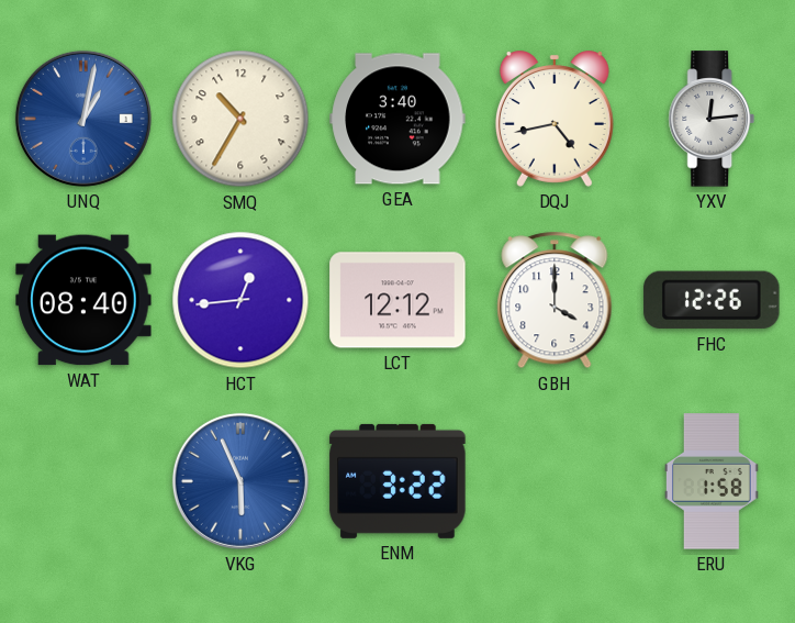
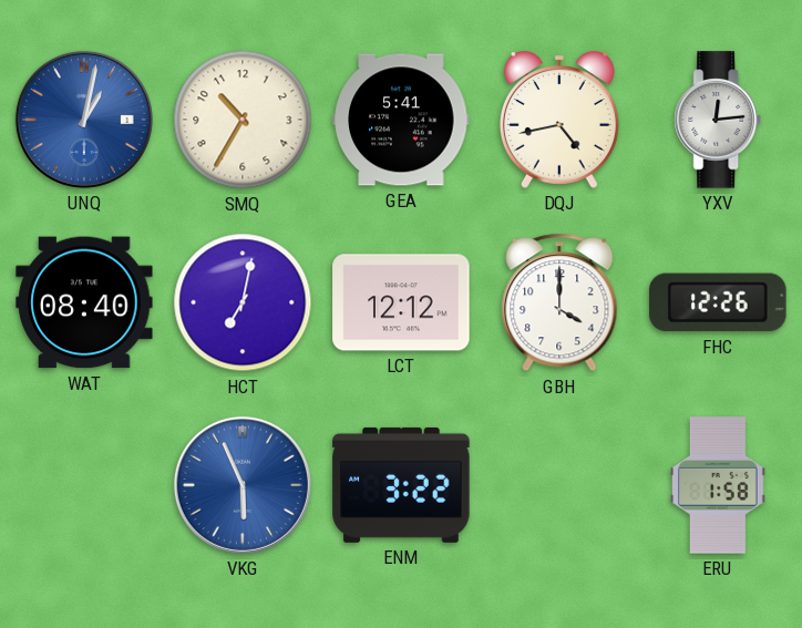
GEA: 3:40 -> 5:41
HCT: 12:44 -> 7:02
